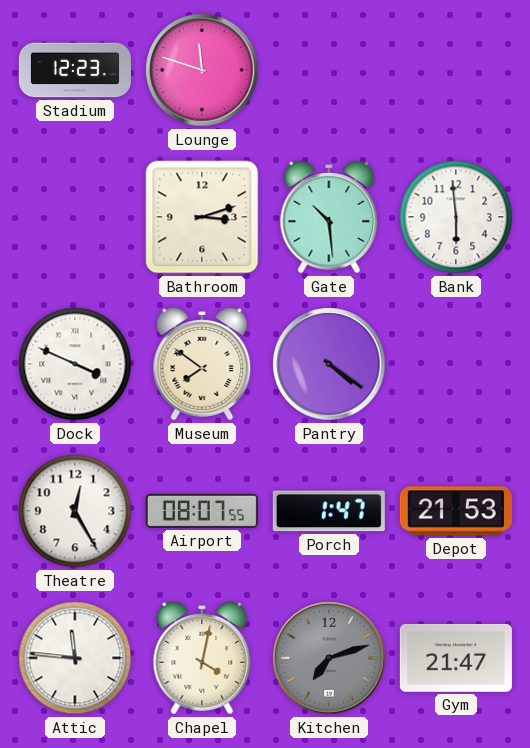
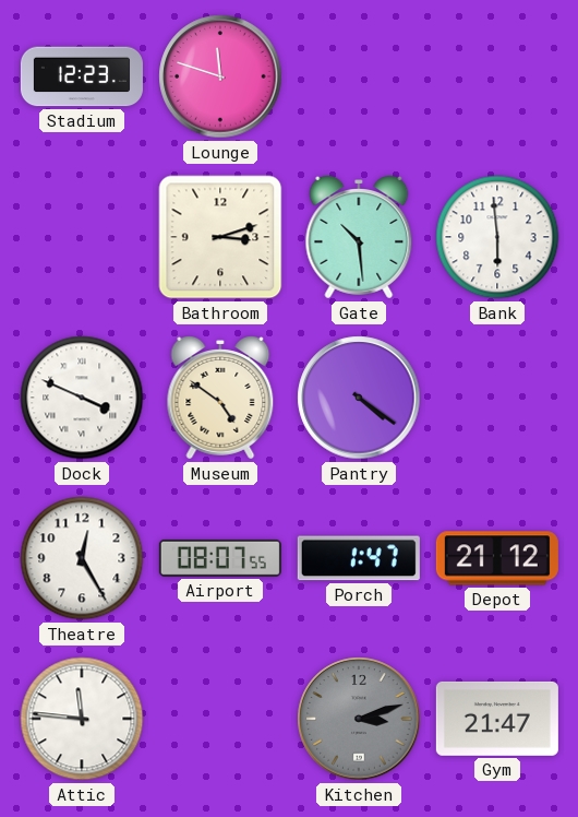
Museum: 7:51 -> 4:51
Depot: 21:53 -> 21:12
Chapel: 4:02 -> none
Kitchen: 7:12 -> 3:12
